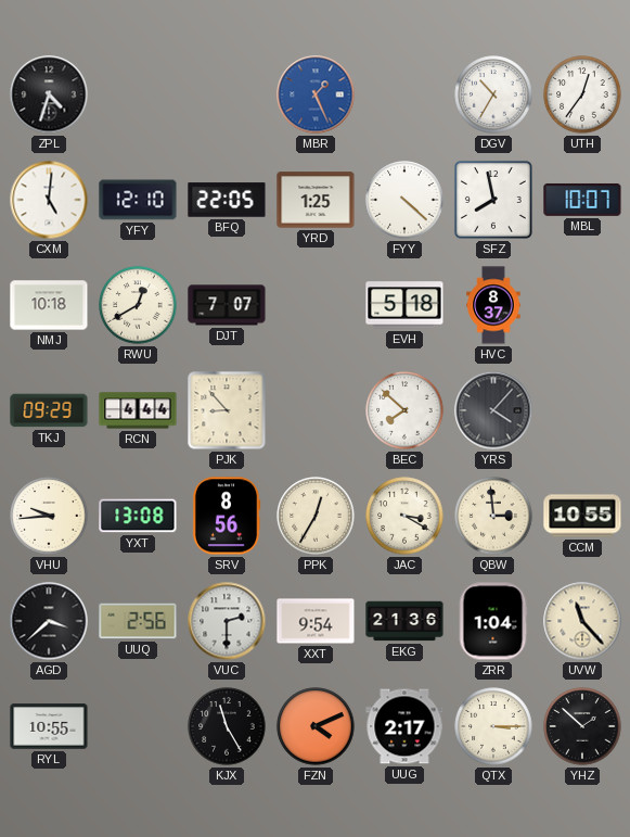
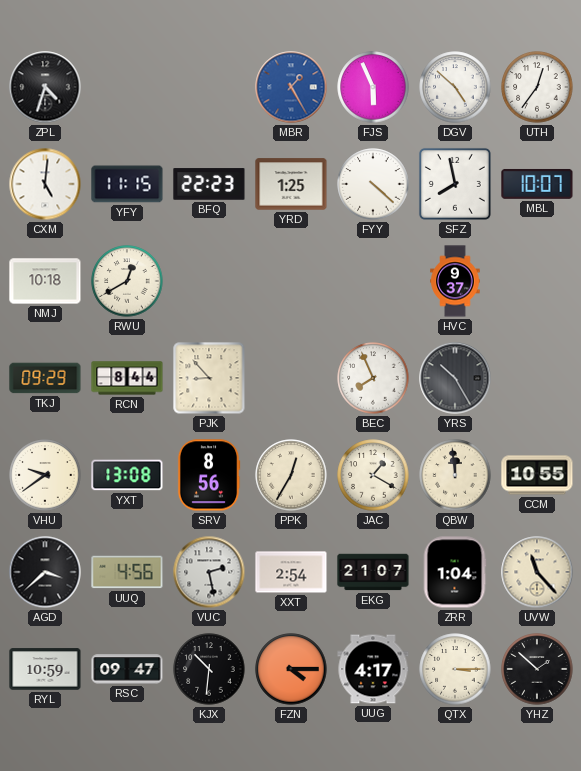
MBR: 1:26 -> 1:25
FJS: none -> 5:56
DGV: 10:35 -> 4:52
YFY: 12:10 -> 11:15
BFQ: 22:05 -> 22:23
DJT: 7:07 -> none
EVH: 5:18 -> none
HVC: 8:37 -> 9:37
RCN: 4:44 -> 8:44
BEC: 7:52 -> 7:56
YRS: 4:07 -> 10:25
VHU: 9:44 -> 9:39
JAC: 3:20 -> 1:20
QBW: 2:59 -> 11:59
UUQ: 2:56 -> 4:56
VUC: 2:30 -> 2:28
XXT: 9:54 -> 2:54
EKG: 21:36 -> 21:07
RYL: 10:55 -> 10:59
RSC: none -> 09:47
KJX: 11:25 -> 10:31
FZN: 4:11 -> 4:15
UUG: 2:17 -> 4:17
